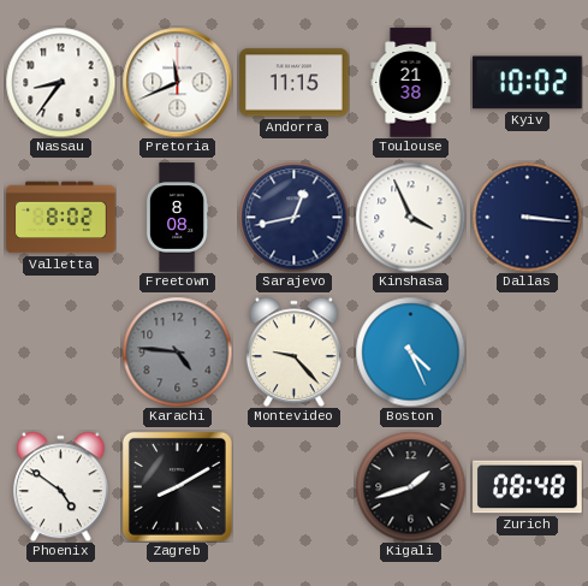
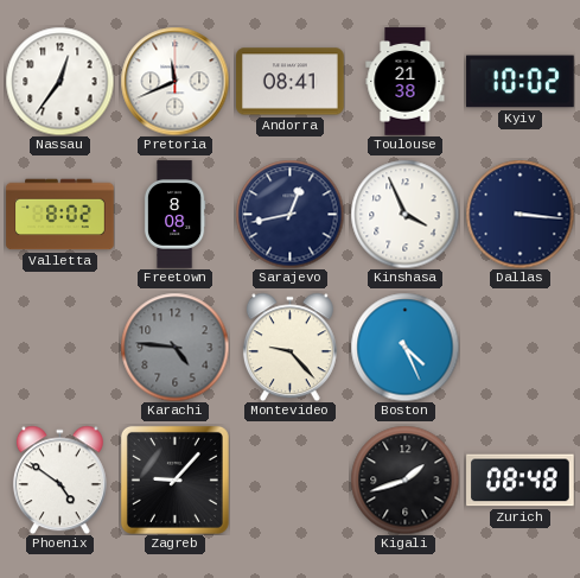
Nassau: 8:36 -> 12:36
Andorra: 11:15 -> 08:41
Zagreb: 8:10 -> 9:07
